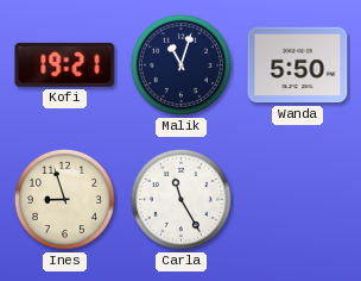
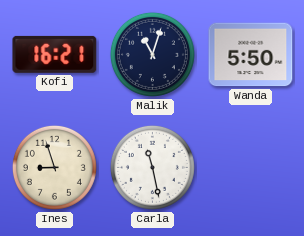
Kofi: 19:21 -> 16:21
Carla: 11:25 -> 11:28
